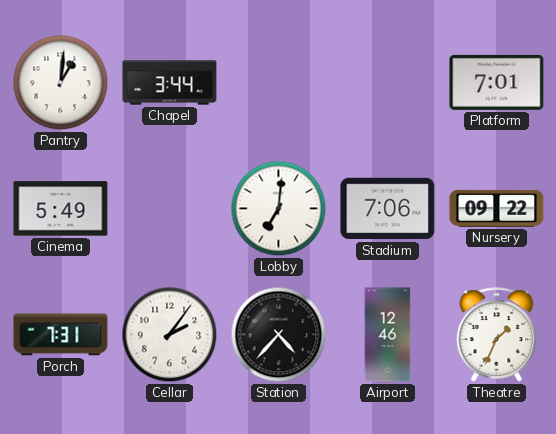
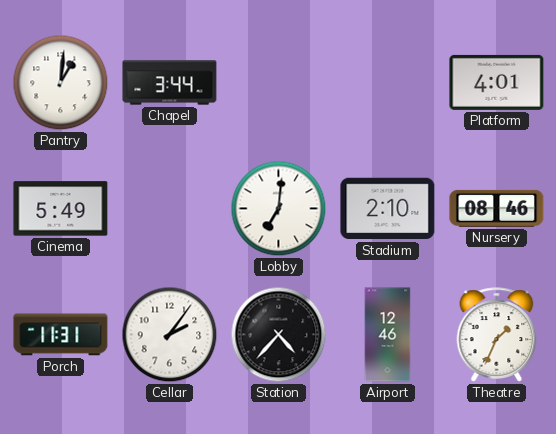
Platform: 7:01 -> 4:01
Stadium: 7:06 -> 2:10
Nursery: 09:22 -> 08:46
Porch: 7:31 -> 11:31
